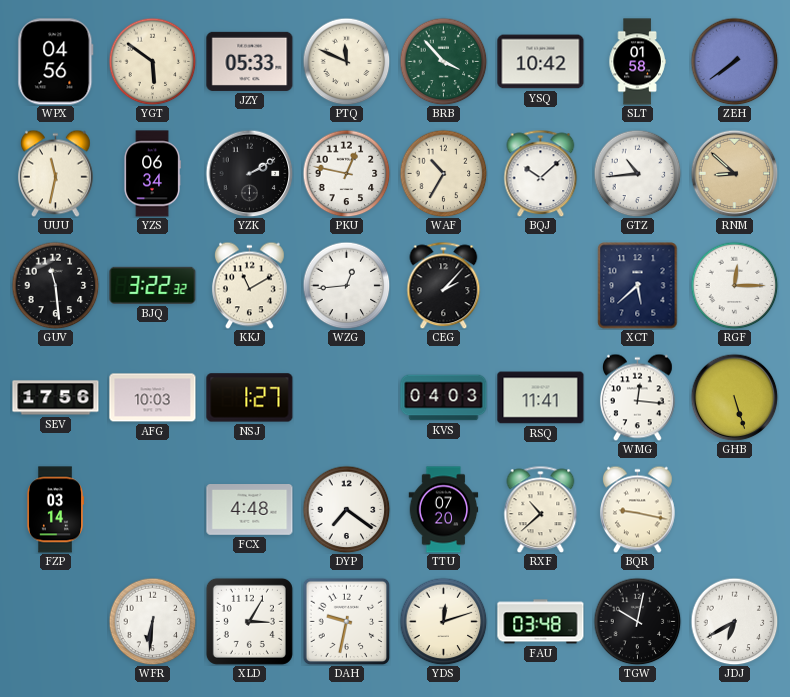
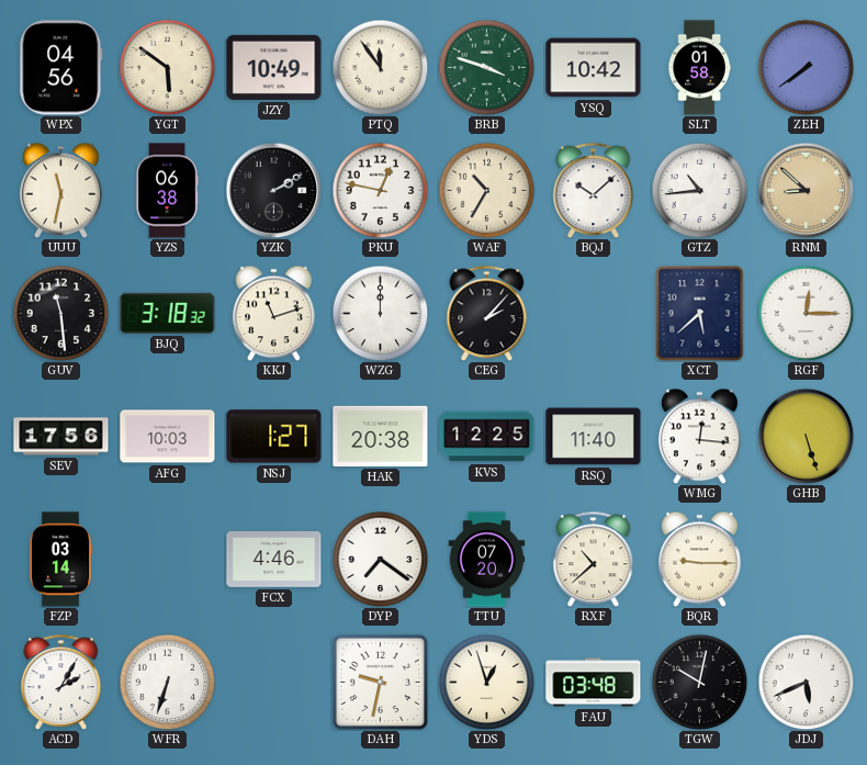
JZY: 05:33 -> 10:49
PTQ: 11:49 -> 11:54
BRB: 3:53 -> 3:48
YZS: 06:34 -> 06:38
BJQ: 3:22 -> 3:18
KKJ: 11:10 -> 11:12
WZG: 12:44 -> 12:00
HAK: none -> 20:38
KVS: 04:03 -> 12:25
RSQ: 11:41 -> 11:40
FCX: 4:48 -> 4:46
BQR: 9:17 -> 9:15
ACD: none -> 2:05
WFR: 6:31 -> 6:33
XLD: 3:05 -> none
YDS: 12:12 -> 12:57
JDJ: 6:40 -> 5:41
